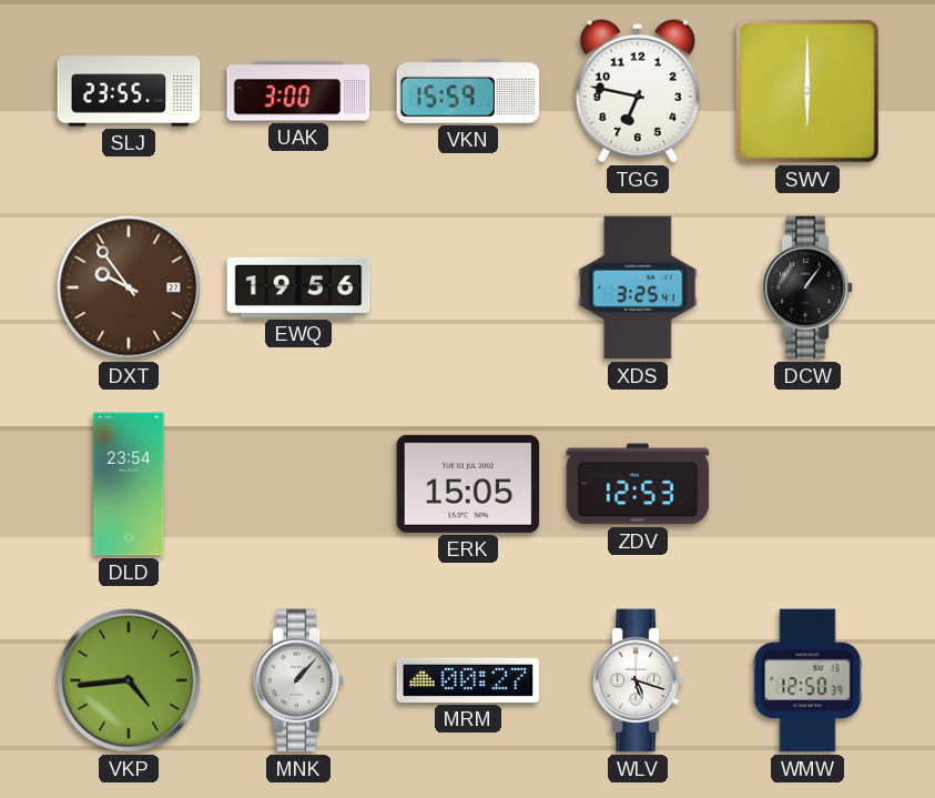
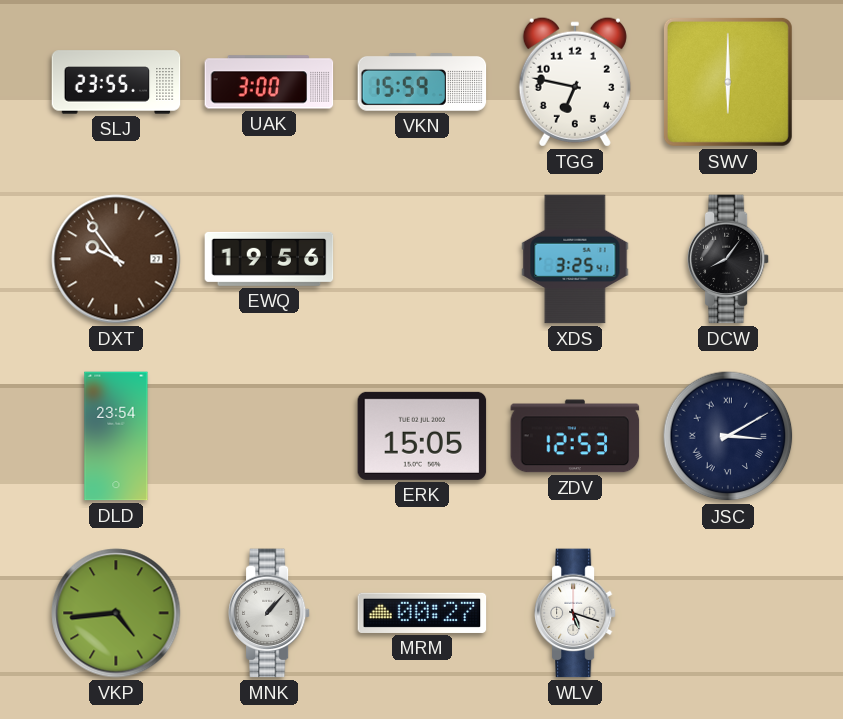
DCW: 1:06 -> 8:06
JSC: none -> 3:10
WMW: 12:50 -> none
